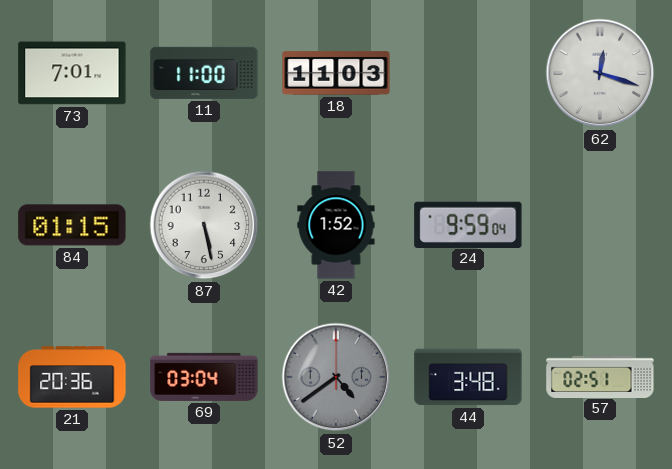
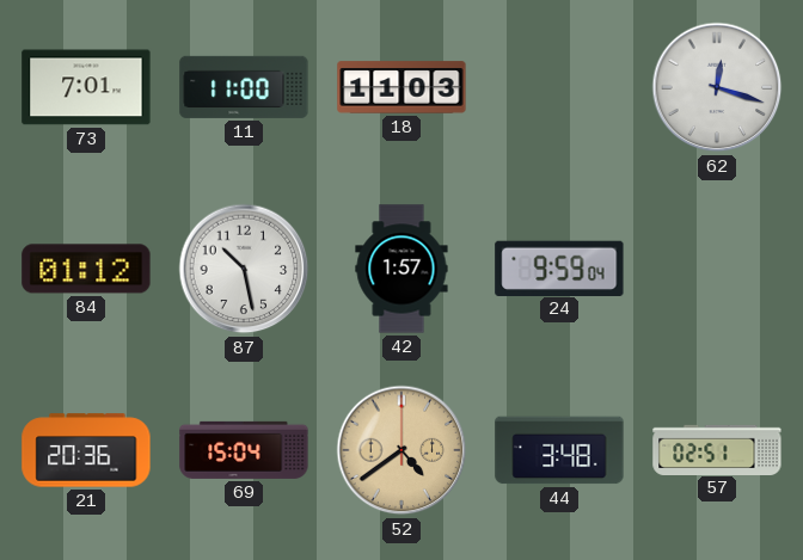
84: 01:15 -> 01:12
87: 5:28 -> 10:28
42: 1:52 -> 1:57
69: 03:04 -> 15:04
52 dial: grey -> champagne
